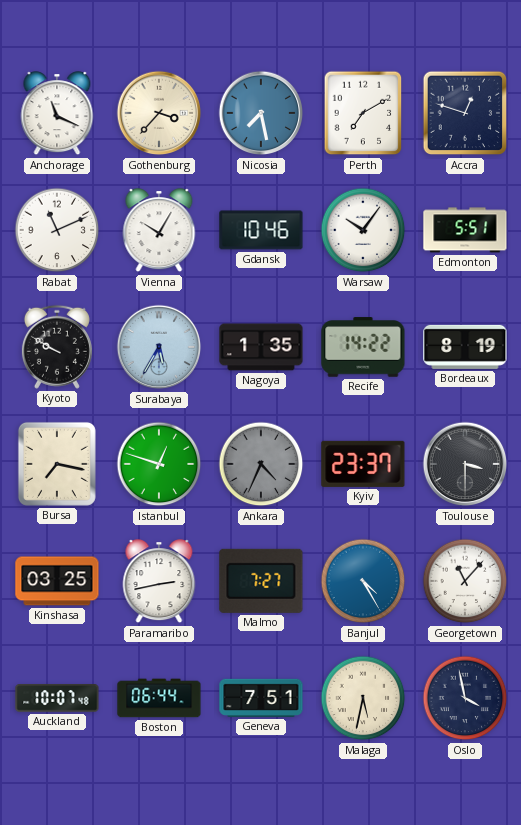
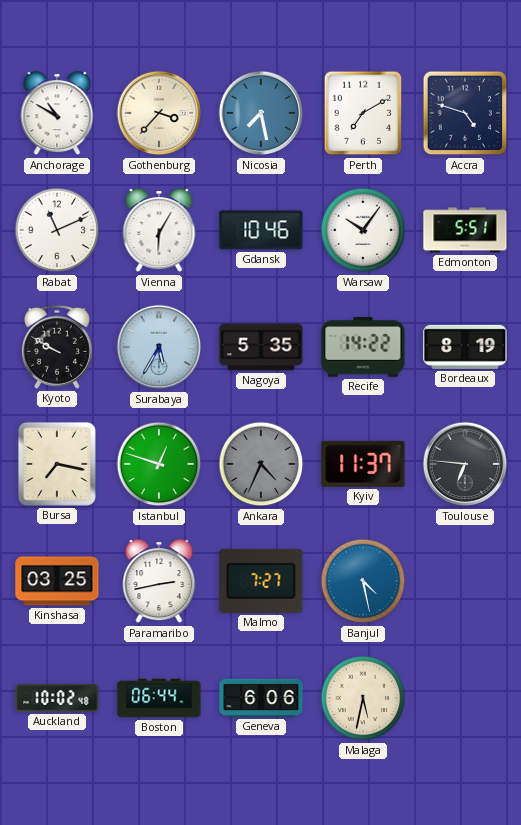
Anchorage: 11:19 -> 10:50
Accra: 12:48 -> 4:48
Vienna: 10:05 -> 6:05
Nagoya: 1:35 -> 5:35
Kyiv: 23:37 -> 11:37
Toulouse: 3:30 -> 6:46
Banjul: 4:25 -> 4:28
Georgetown: 11:07 -> none
Auckland: 10:07 -> 10:02
Geneva: 7:51 -> 6:06
Oslo: 3:58 -> none
